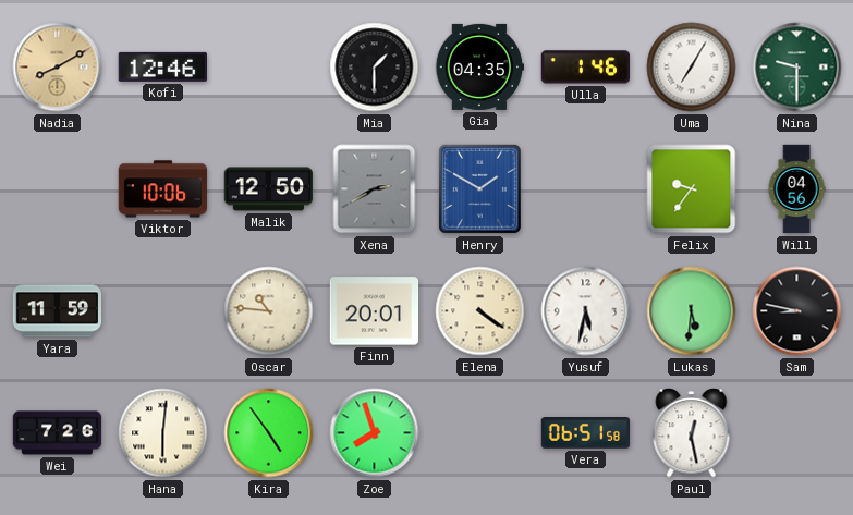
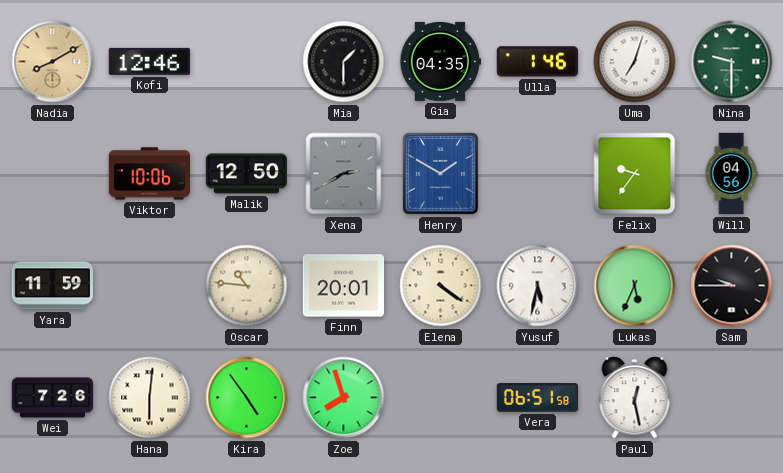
Uma: 7:05 -> 7:03
Lukas: 5:31 -> 5:34
Sam: 8:47 -> 9:45
